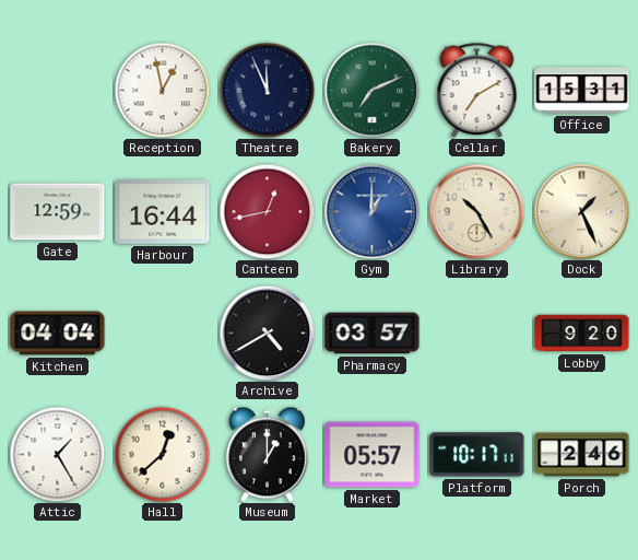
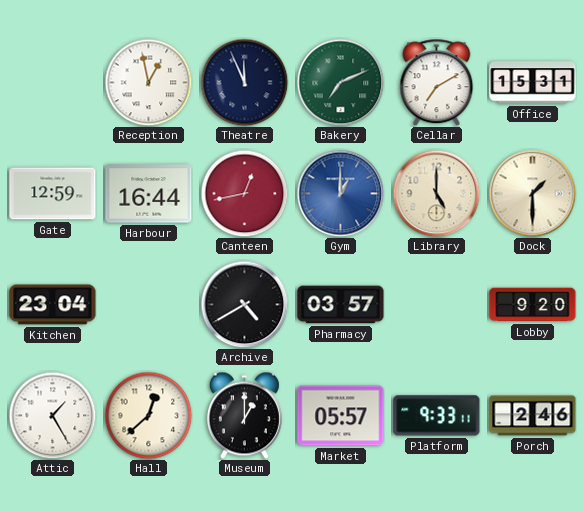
Library: 10:25 -> 5:00
Dock: 1:26 -> 1:30
Kitchen: 04:04 -> 23:04
Platform: 10:17 -> 9:33
